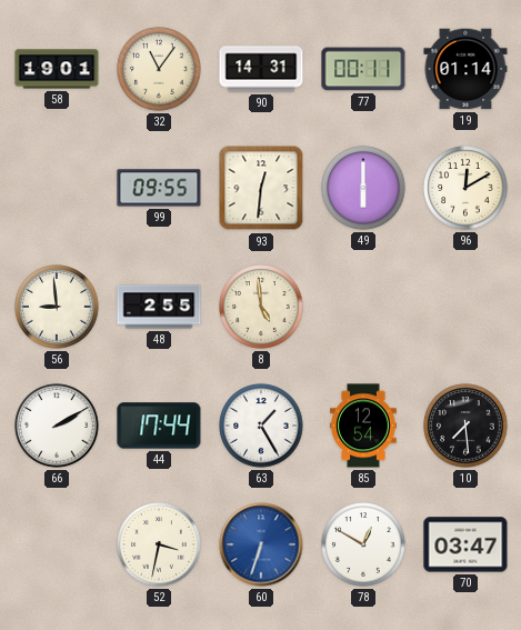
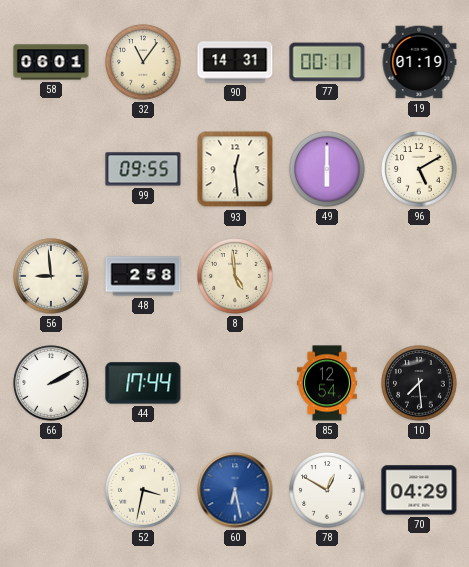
58: 19:01 -> 06:01
19: 01:14 -> 01:19
93: 12:31 -> 12:29
96: 12:10 -> 5:10
48: 2:55 -> 2:58
63: 1:25 -> none
60: 6:33 -> 6:28
70: 03:47 -> 04:29
